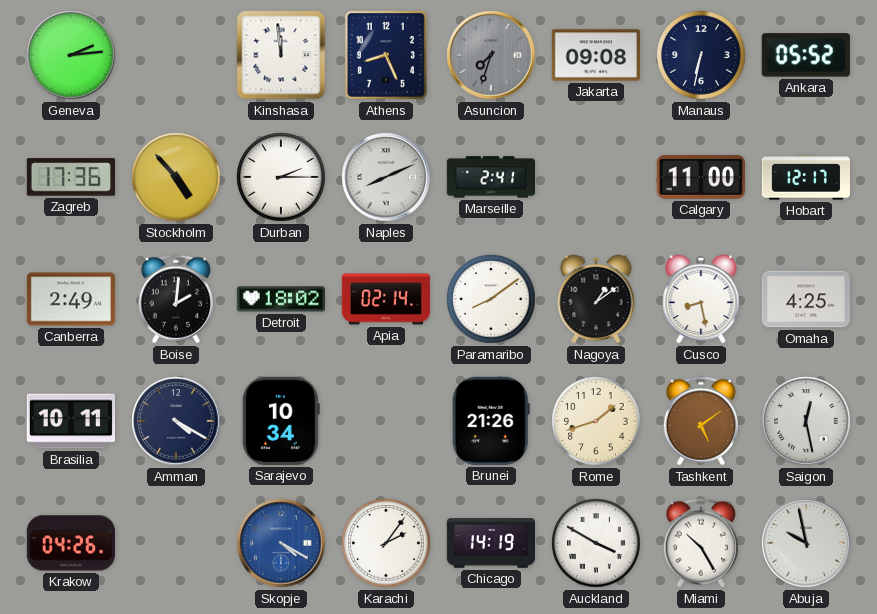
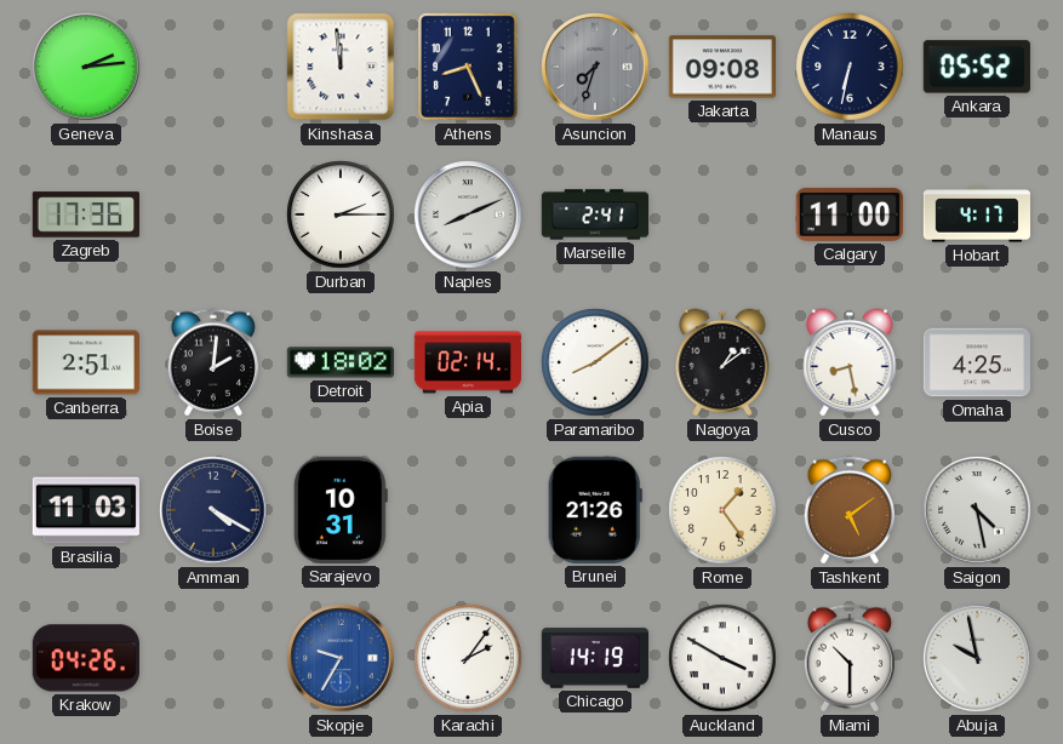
Stockholm: 4:53 -> none
Hobart: 12:17 -> 4:17
Canberra: 2:49 -> 2:51
Brasilia: 10:11 -> 11:03
Sarajevo: 10:34 -> 10:31
Rome: 1:42 -> 1:24
Saigon: 12:28 -> 4:28
Skopje: 4:20 -> 9:35
Miami: 10:25 -> 10:30
